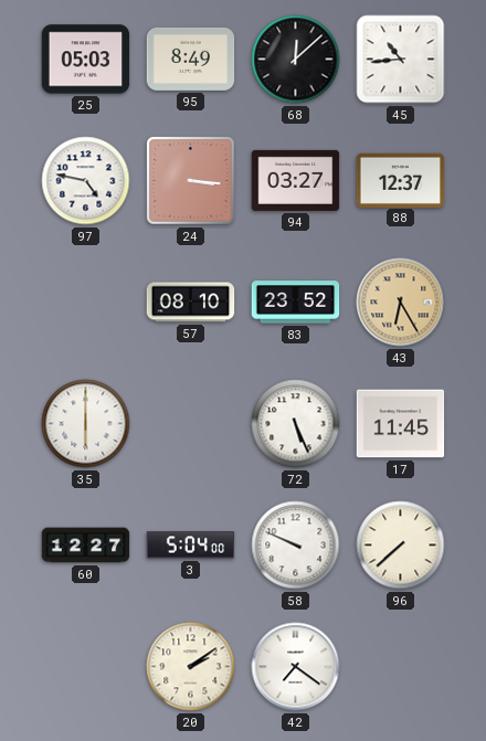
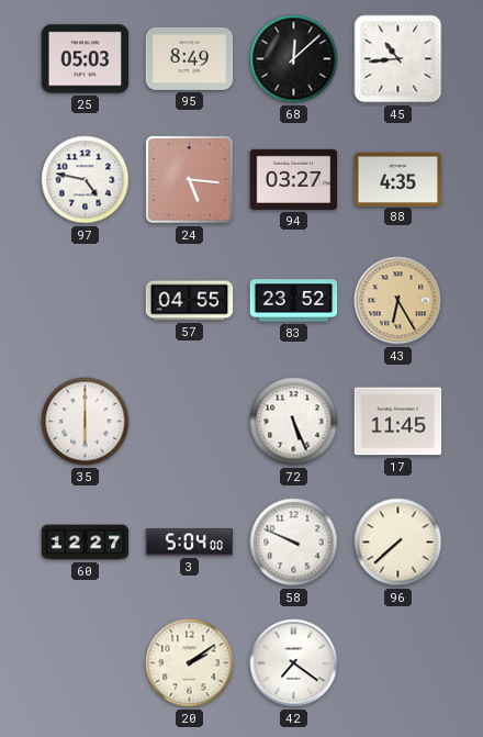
24: 3:16 -> 5:16
88: 12:37 -> 4:35
57: 08:10 -> 04:55
